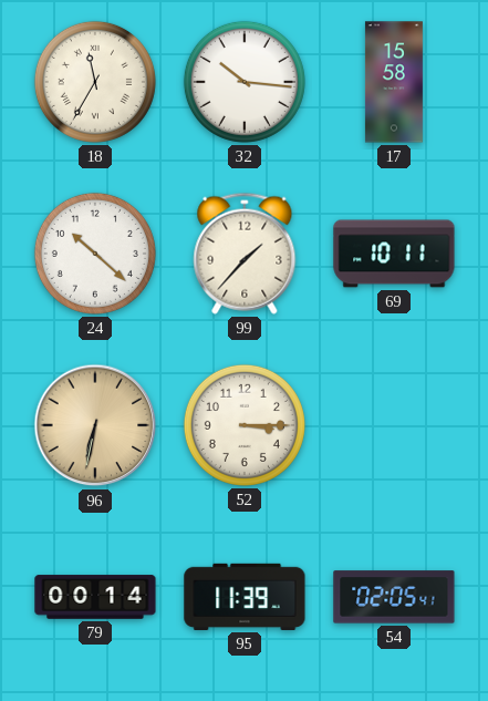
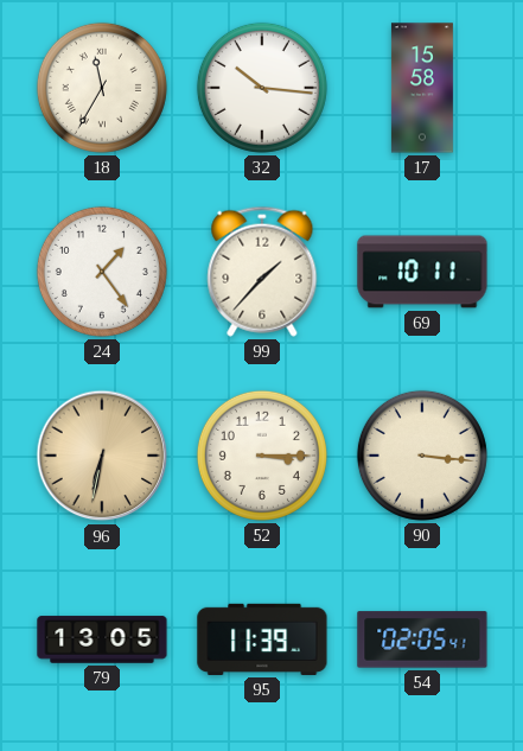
24: 10:22 -> 1:24
90: none -> 3:16
79: 00:14 -> 13:05
